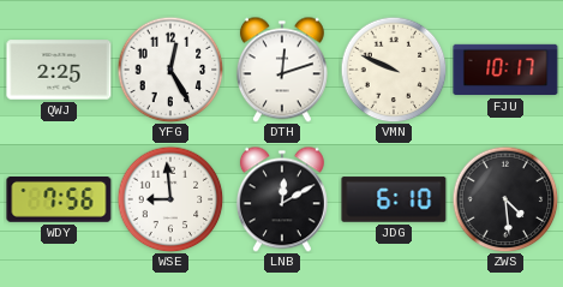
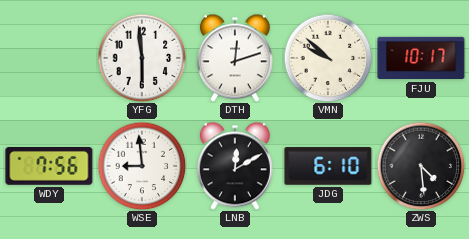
QWJ: 2:25 -> none
YFG: 12:25 -> 5:59
VMN: 9:49 -> 9:52
